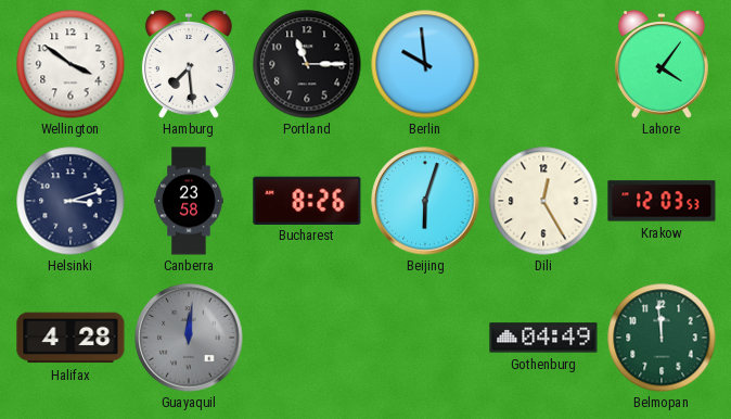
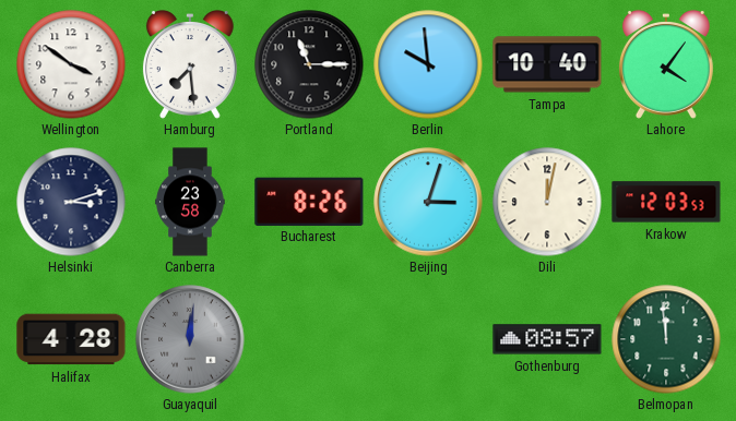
Tampa: none -> 10:40
Beijing: 6:03 -> 3:03
Dili: 12:25 -> 12:02
Gothenburg: 04:49 -> 08:57
